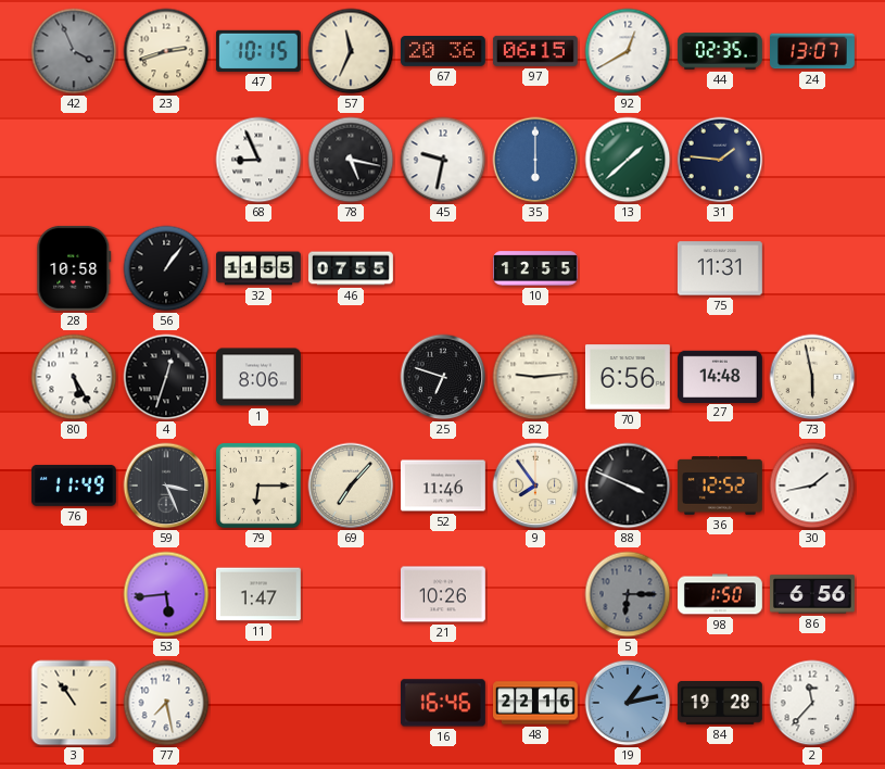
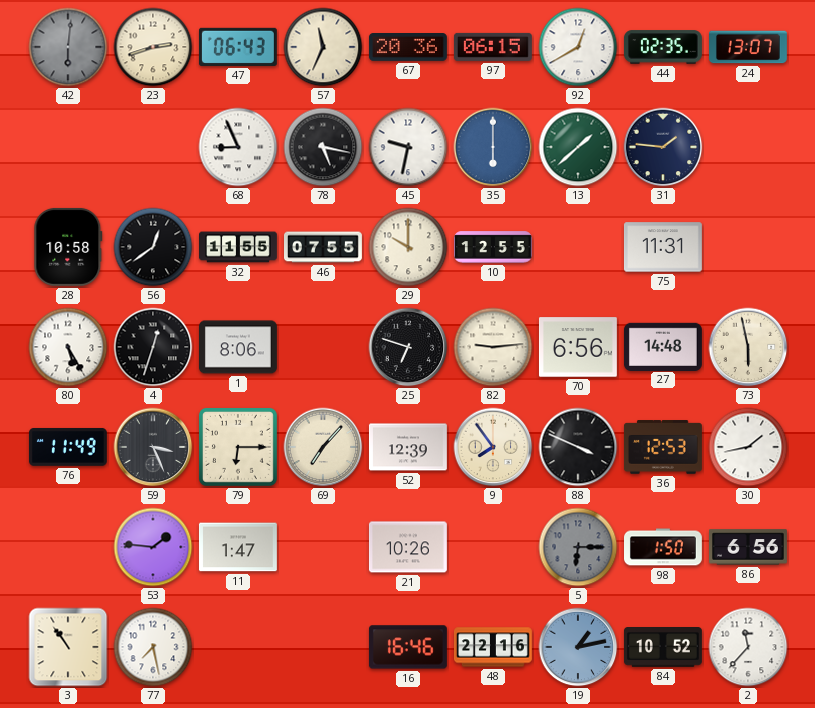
42: 3:56 -> 6:01
47: 10:15 -> 06:43
56: 1:06 -> 12:39
29: none -> 10:00
52: 11:46 -> 12:39
36: 12:52 -> 12:53
53: 5:44 -> 1:46
84: 19:28 -> 10:52
